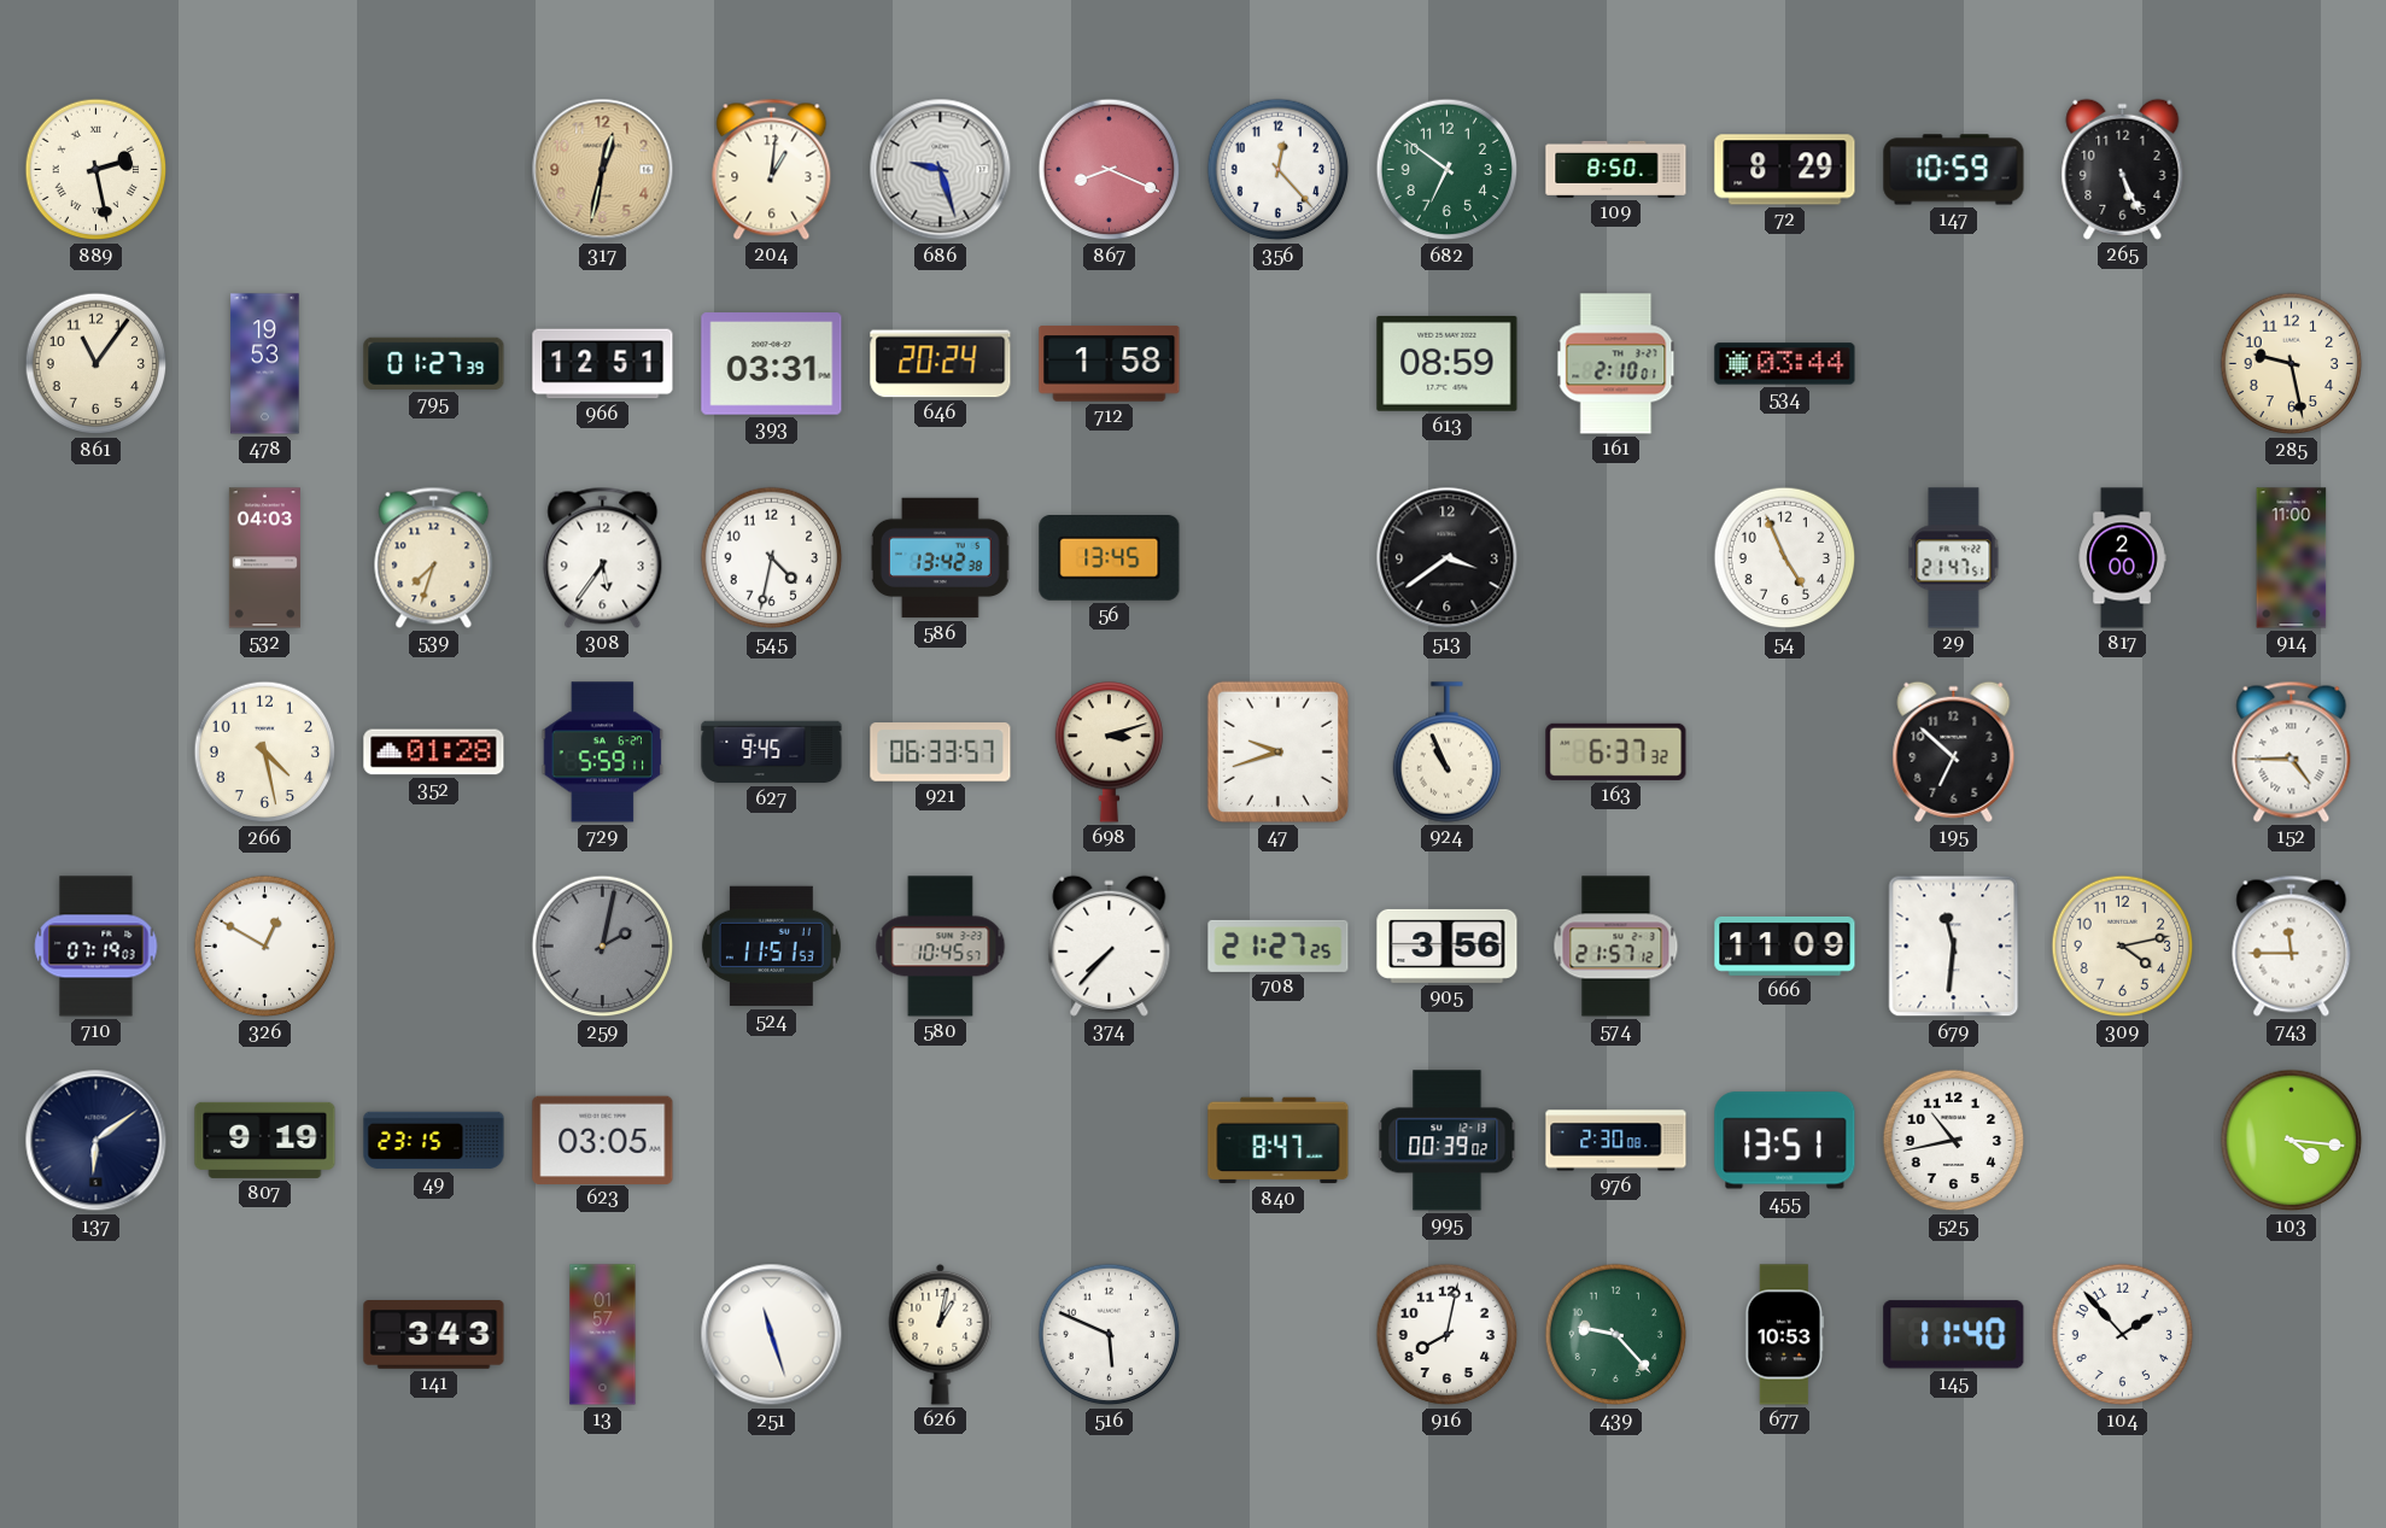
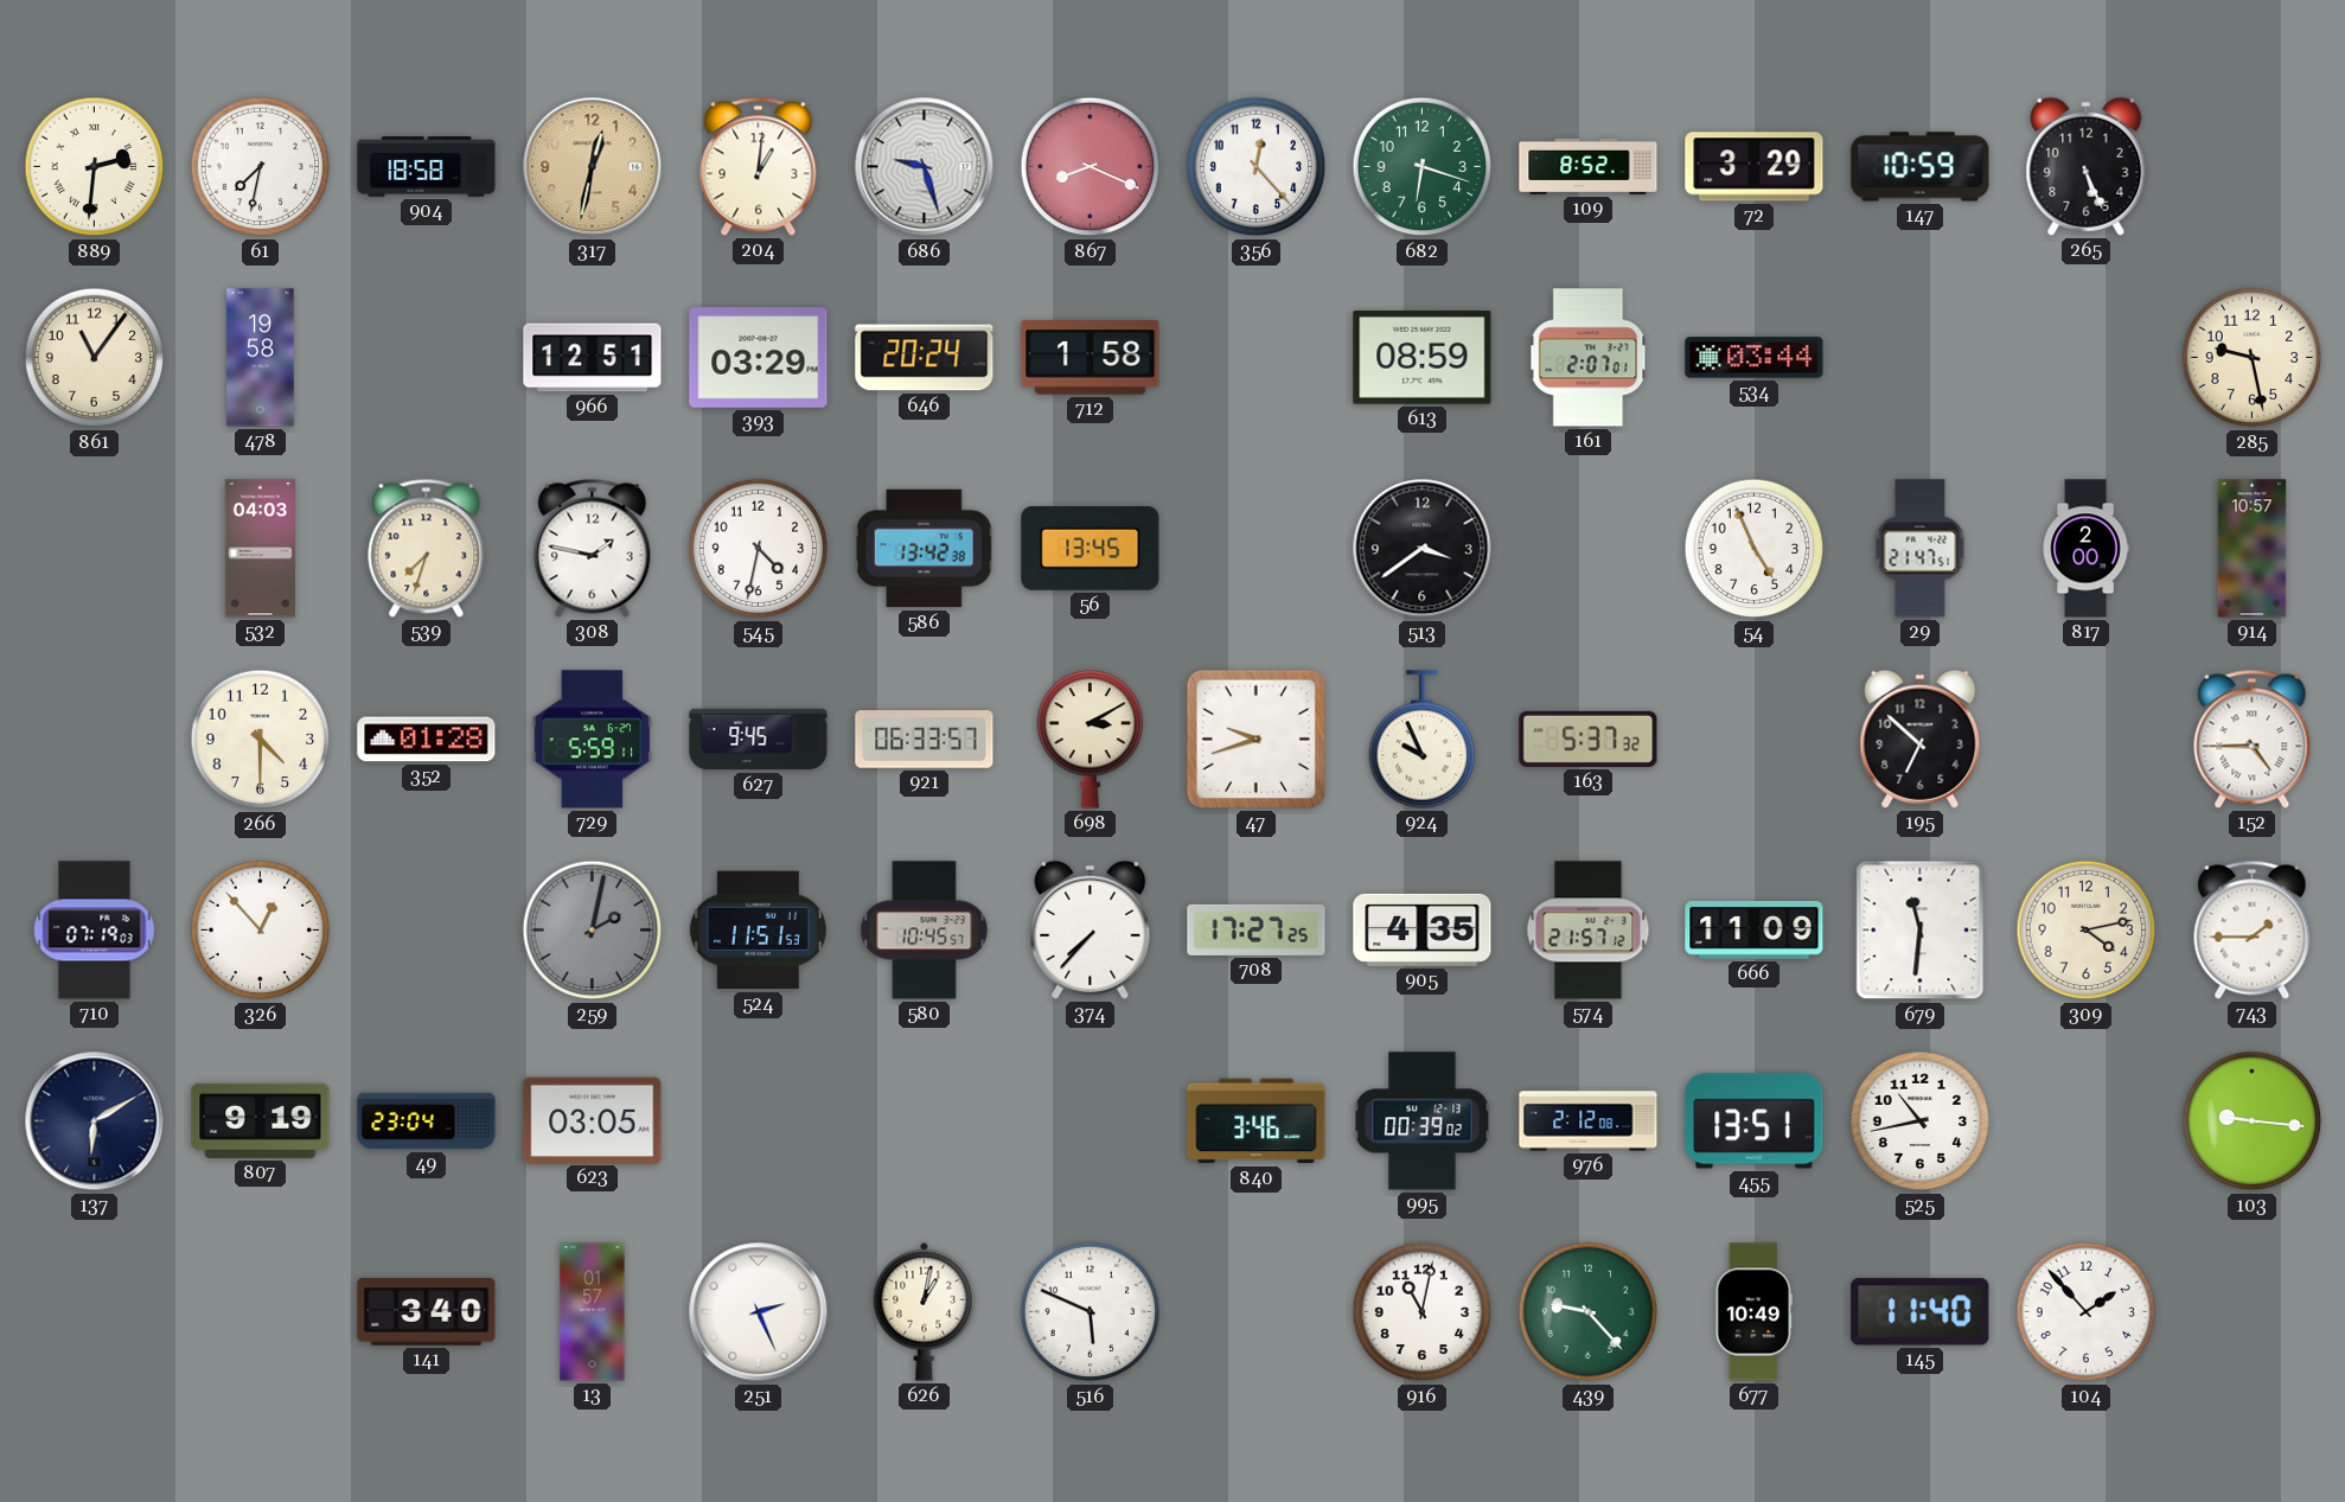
889: 2:28 -> 2:31
61: none -> 7:32
904: none -> 18:58
682: 6:51 -> 6:18
109: 8:50 -> 8:52
72: 8:29 -> 3:29
478: 19:53 -> 19:58
795: 01:27 -> none
393: 03:31 -> 03:29
161: 2:10 -> 2:07
308: 5:36 -> 1:47
914: 11:00 -> 10:57
266: 4:28 -> 4:30
698: 3:12 -> 3:10
924: 10:56 -> 9:56
163: 6:37 -> 5:37
326: 12:50 -> 12:53
708: 21:27 -> 17:27
905: 3:56 -> 4:35
743: 11:45 -> 1:45
137: 6:09 -> 6:10
49: 23:15 -> 23:04
840: 8:47 -> 3:46
976: 2:30 -> 2:12
103: 4:16 -> 9:16
141: 3:43 -> 3:40
251: 11:27 -> 2:26
916: 8:02 -> 11:02
677: 10:53 -> 10:49
